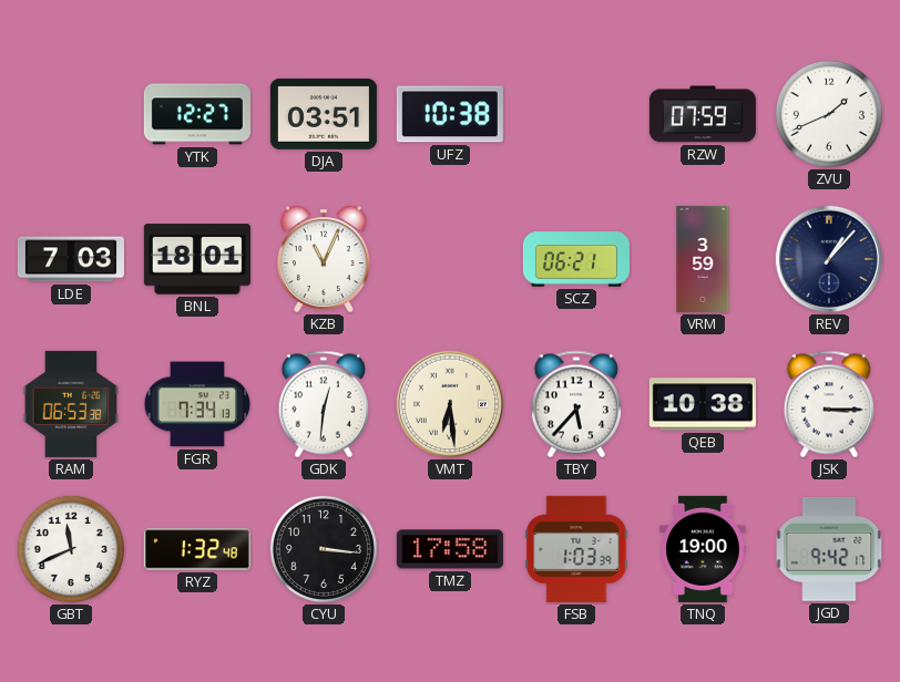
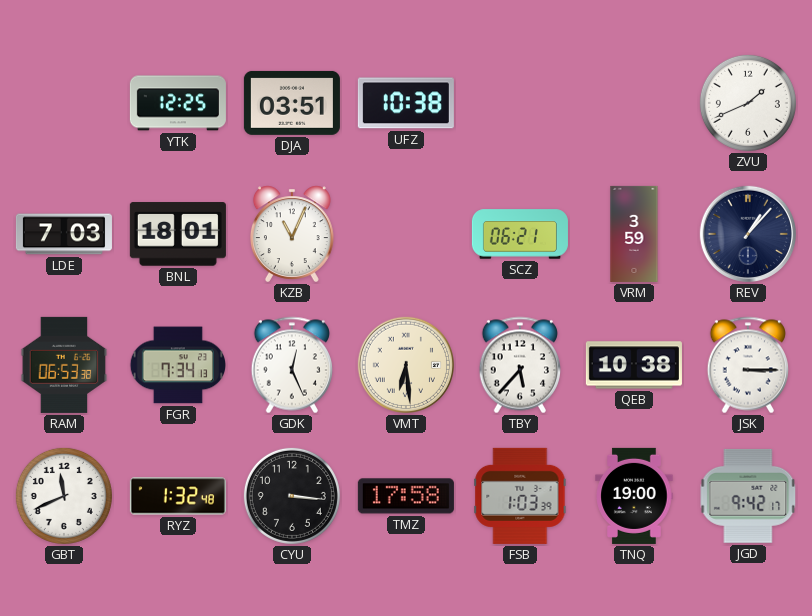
YTK: 12:27 -> 12:25
RZW: 07:59 -> none
GDK: 12:31 -> 12:26
